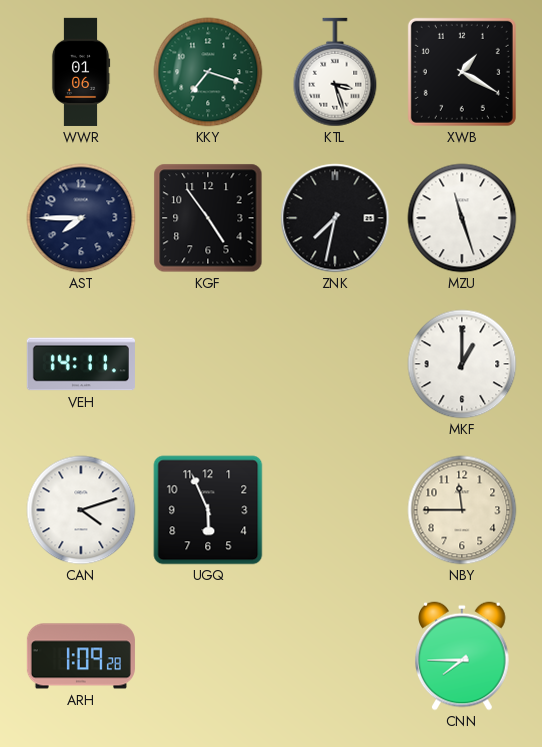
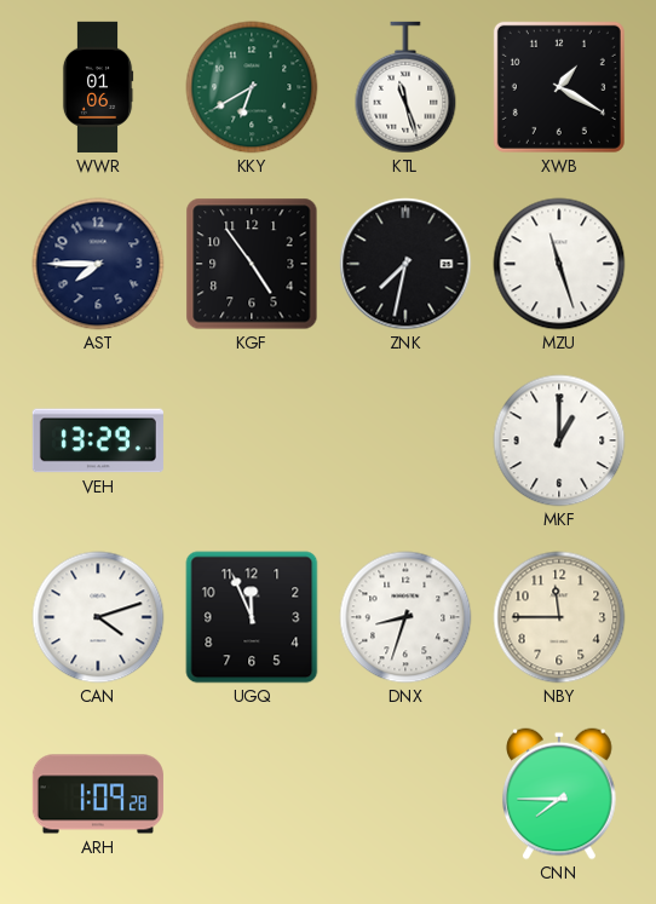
KKY: 7:18 -> 6:40
KTL: 3:27 -> 11:27
VEH: 14:11 -> 13:29
UGQ: 5:56 -> 11:56
DNX: none -> 8:33
